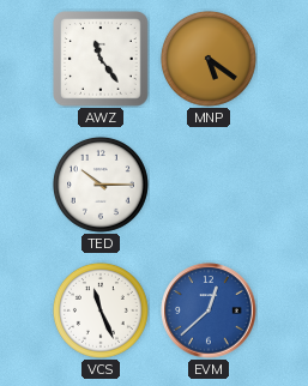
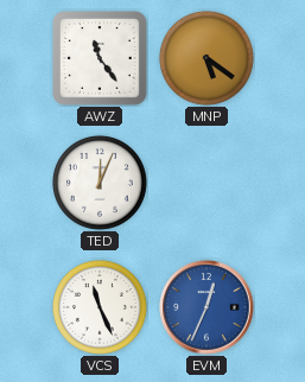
TED: 10:15 -> 12:04
EVM: 12:38 -> 12:34
